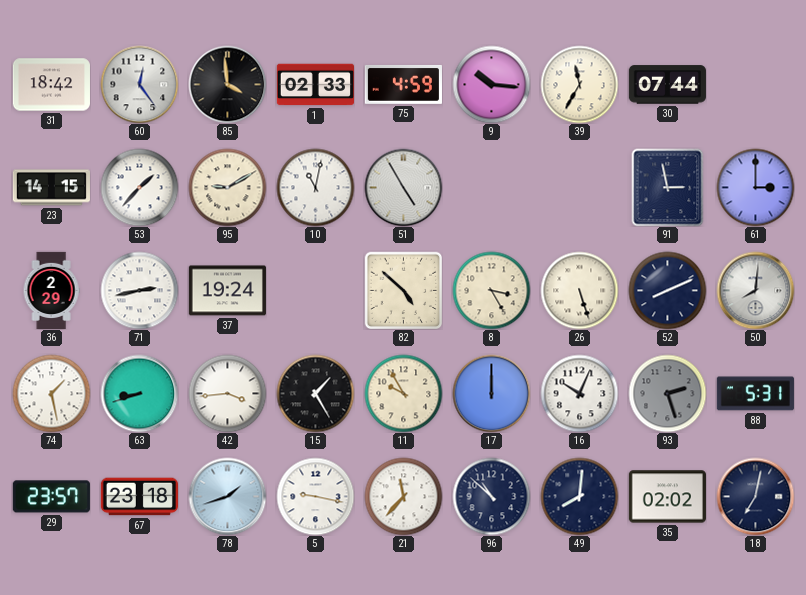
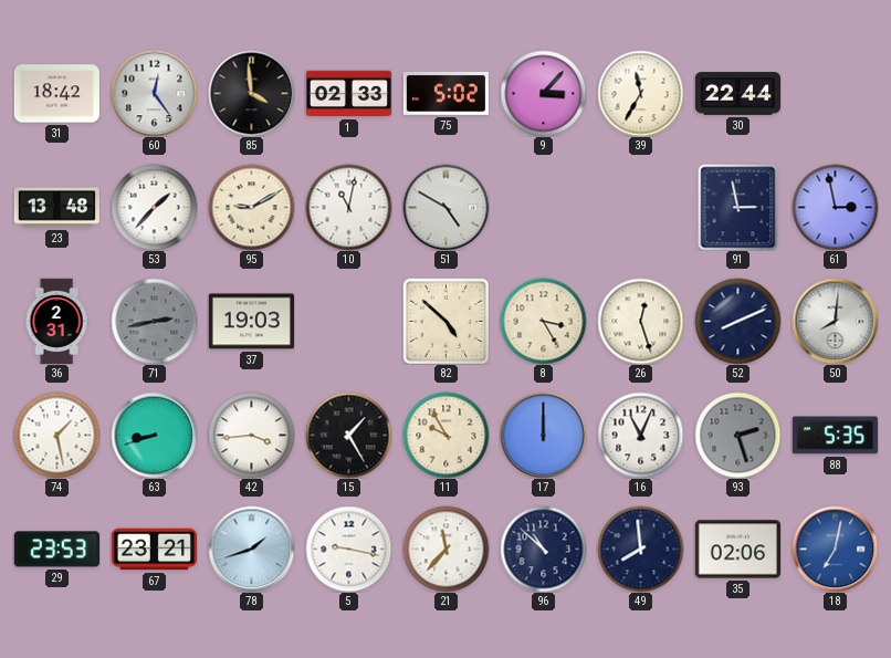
75: 4:59 -> 5:02
9: 10:16 -> 3:07
30: 07:44 -> 22:44
23: 14:15 -> 13:48
51: 4:55 -> 4:50
61: 3:00 -> 2:58
36: 2:29 -> 2:31
71 dial: white -> grey
37: 19:24 -> 19:03
26: 5:27 -> 12:27
16: 10:04 -> 11:04
88: 5:31 -> 5:35
29: 23:57 -> 23:53
67: 23:18 -> 23:21
49: 8:01 -> 7:59
35: 02:02 -> 02:06
18 dial: navy -> blue
